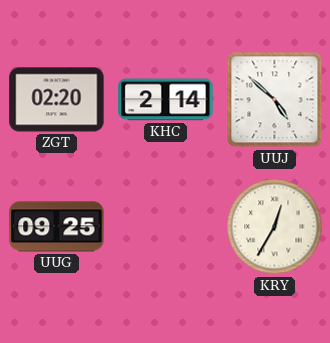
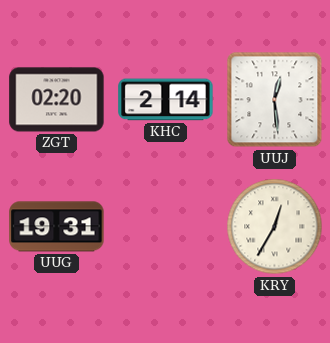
UUJ: 4:52 -> 12:29
UUG: 09:25 -> 19:31
